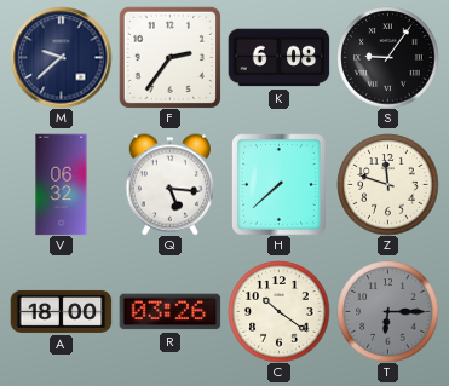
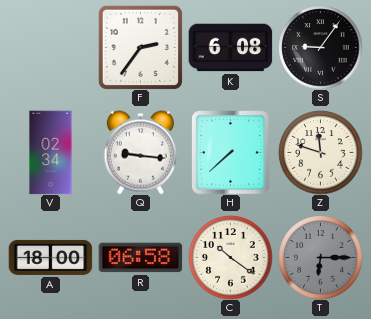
M: 9:38 -> none
V: 06:32 -> 02:34
Q: 5:16 -> 9:16
R: 03:26 -> 06:58
